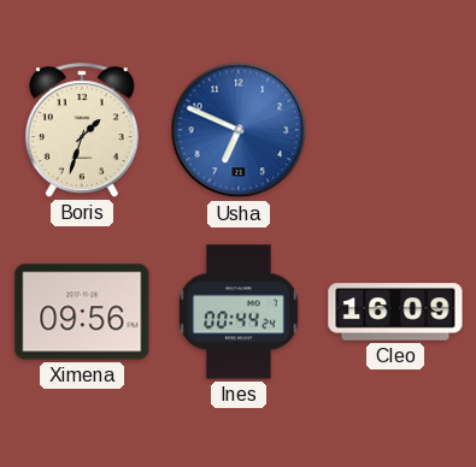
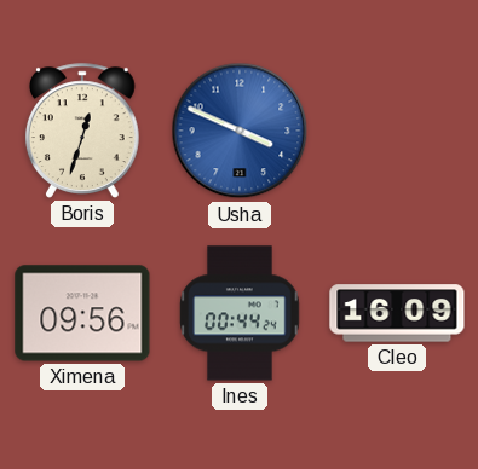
Boris: 1:33 -> 12:33
Usha: 6:49 -> 3:49
